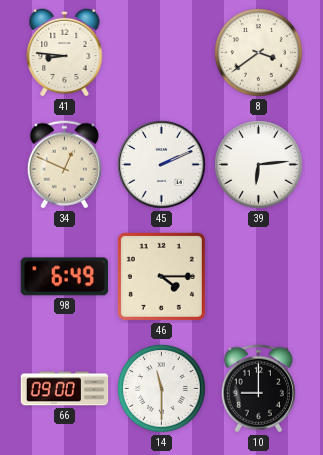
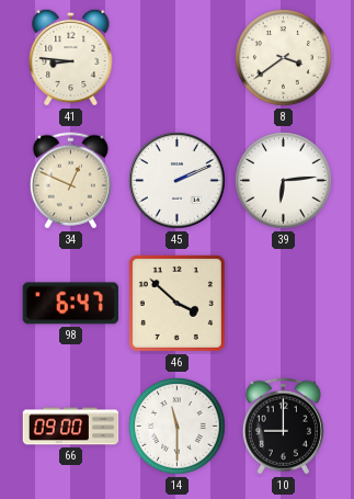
98: 6:49 -> 6:47
46: 4:15 -> 3:52
